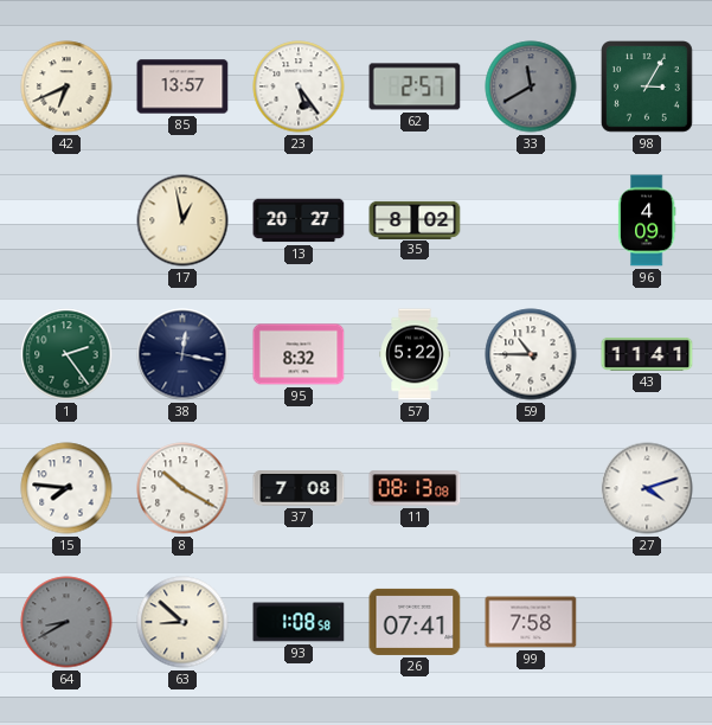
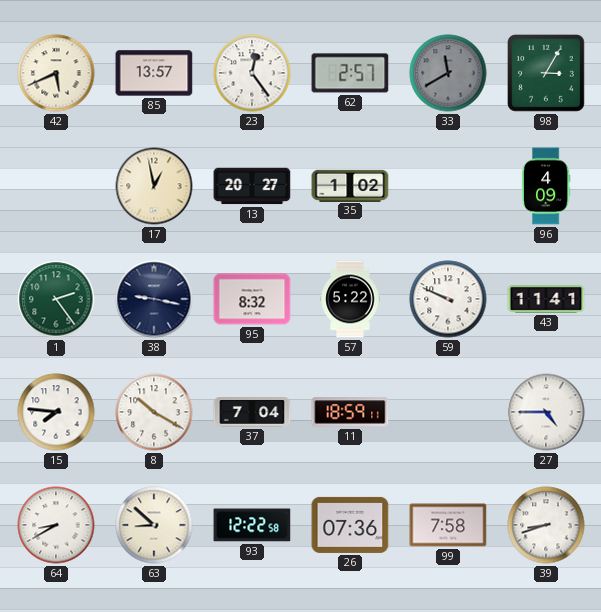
42: 6:41 -> 5:41
23: 5:24 -> 12:24
35: 8:02 -> 1:02
38: 12:17 -> 9:17
59: 10:45 -> 9:49
37: 7:08 -> 7:04
11: 08:13 -> 18:59
27: 4:12 -> 4:45
64 dial: grey -> white
93: 1:08 -> 12:22
26: 07:41 -> 07:36
39: none -> 8:42
